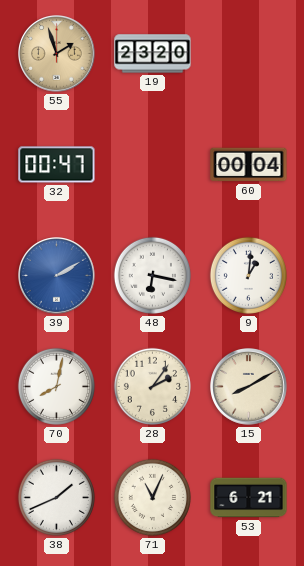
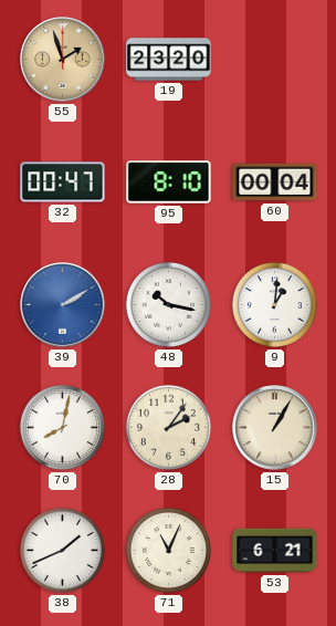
95: none -> 8:10
48: 6:17 -> 10:17
15: 8:10 -> 1:05
